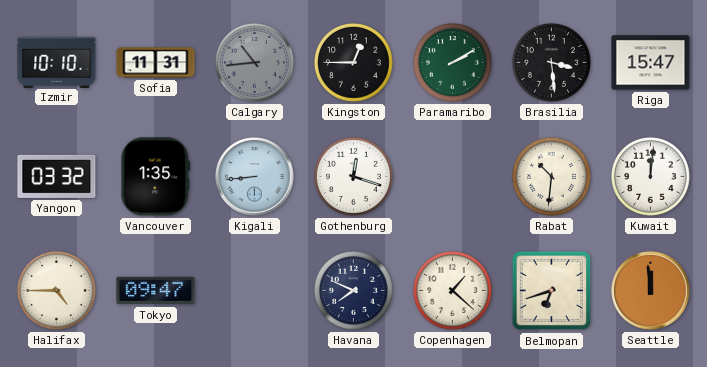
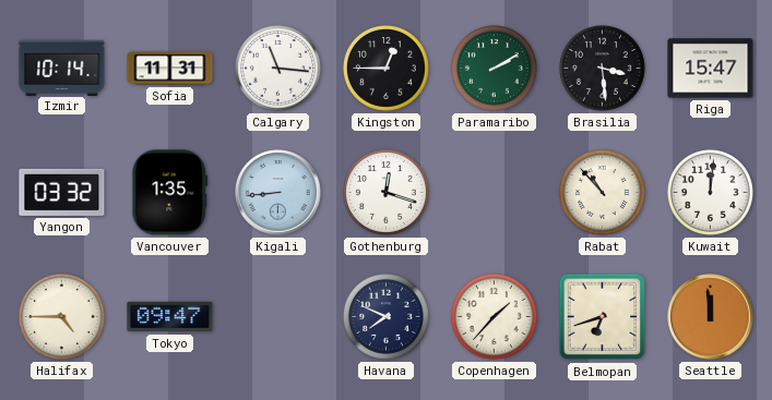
Izmir: 10:10 -> 10:14
Calgary: 10:44 -> 11:16
Calgary dial: grey -> white
Rabat: 10:31 -> 10:53
Copenhagen: 1:22 -> 1:37
